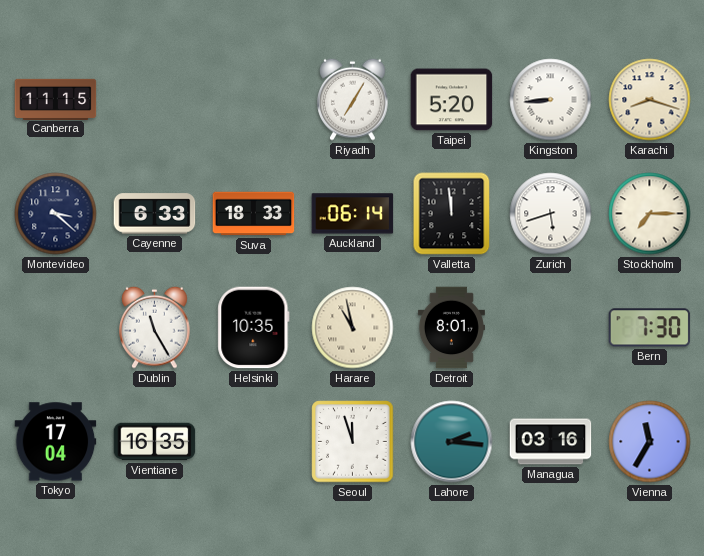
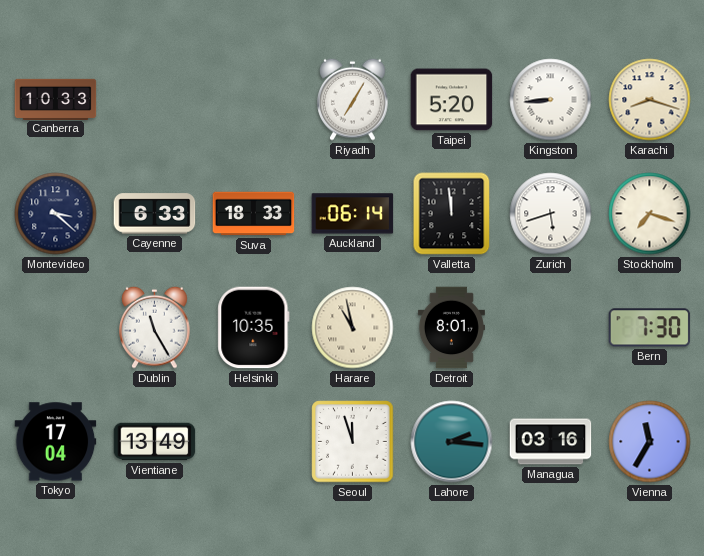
Canberra: 11:15 -> 10:33
Stockholm: 7:15 -> 7:18
Vientiane: 16:35 -> 13:49
